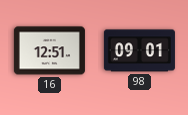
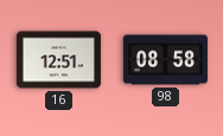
98: 09:01 -> 08:58
